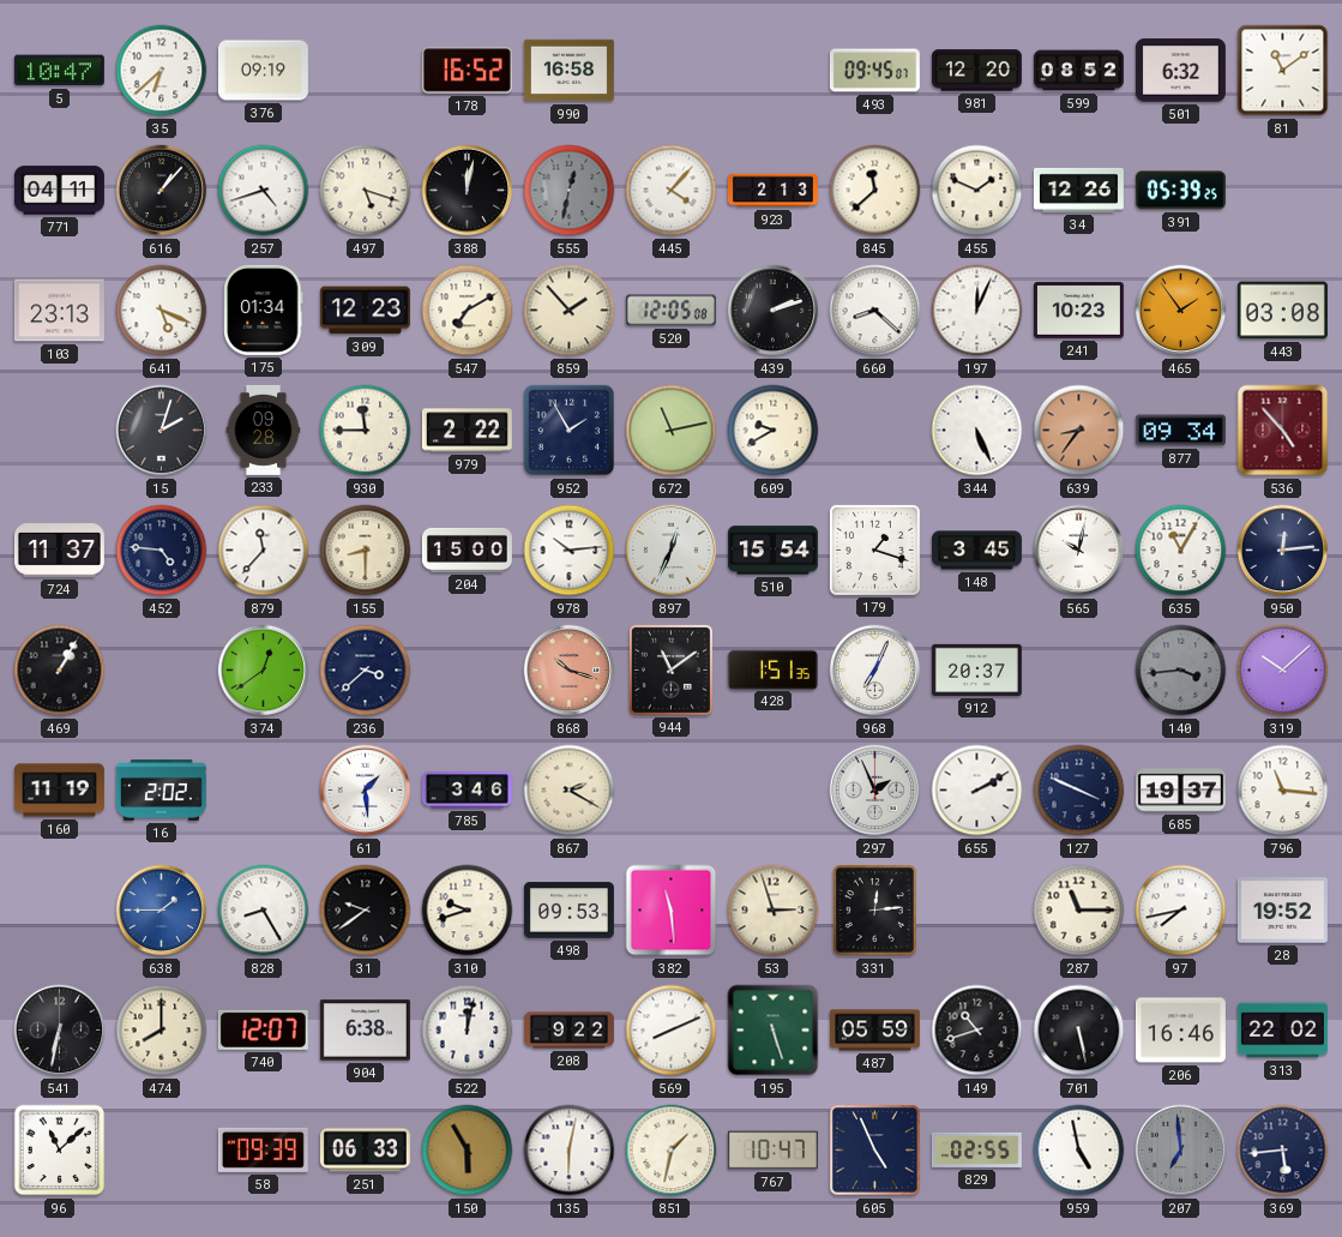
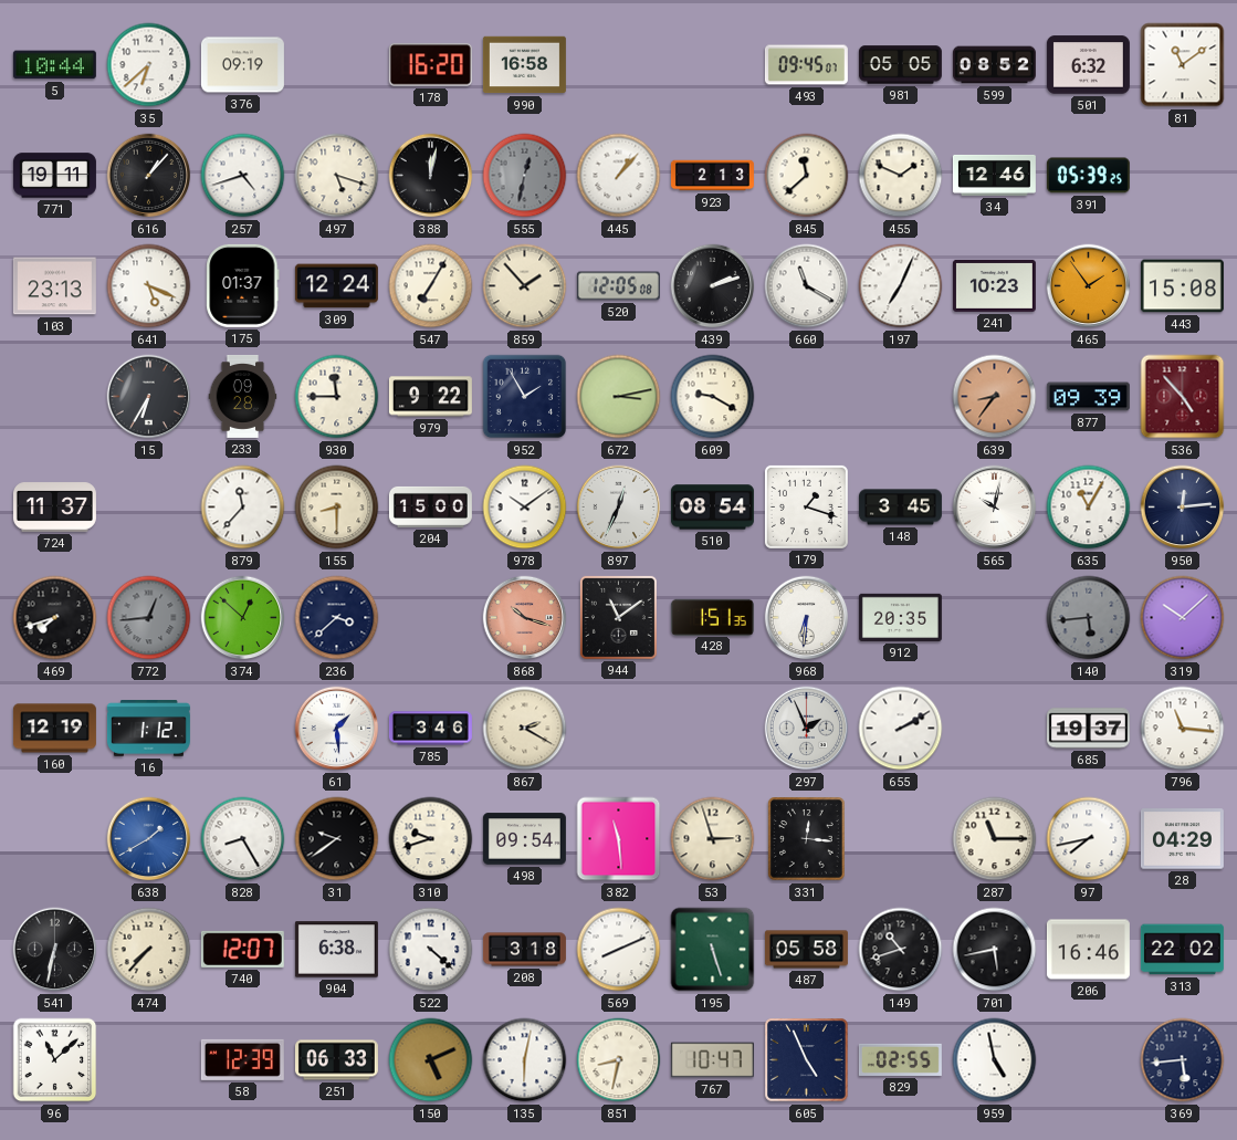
5: 10:47 -> 10:44
178: 16:52 -> 16:20
981: 12:20 -> 05:05
771: 04:11 -> 19:11
445: 4:07 -> 1:07
34: 12:26 -> 12:46
175: 01:34 -> 01:37
309: 12:23 -> 12:24
547: 7:10 -> 7:05
660: 8:22 -> 11:20
197: 12:04 -> 7:04
443: 03:08 -> 15:08
15: 2:03 -> 6:35
979: 2:22 -> 9:22
672: 11:13 -> 3:13
609: 9:40 -> 9:20
344: 5:26 -> none
877: 09:34 -> 09:39
452: 4:46 -> none
978: 10:14 -> 10:09
510: 15:54 -> 08:54
469: 1:05 -> 7:42
772: none -> 12:44
374: 12:39 -> 12:52
968: 7:04 -> 6:31
912: 20:37 -> 20:35
140: 3:44 -> 5:44
160: 11:19 -> 12:19
16: 2:02 -> 1:12
127: 3:49 -> none
638: 1:45 -> 1:40
498: 09:53 -> 09:54
331: 12:14 -> 12:16
28: 19:52 -> 04:29
474: 8:00 -> 7:37
522: 12:02 -> 4:22
208: 9:22 -> 3:18
487: 05:59 -> 05:58
701: 5:28 -> 5:43
58: 09:39 -> 12:39
150: 5:55 -> 5:11
851: 1:32 -> 8:32
207: 6:59 -> none
